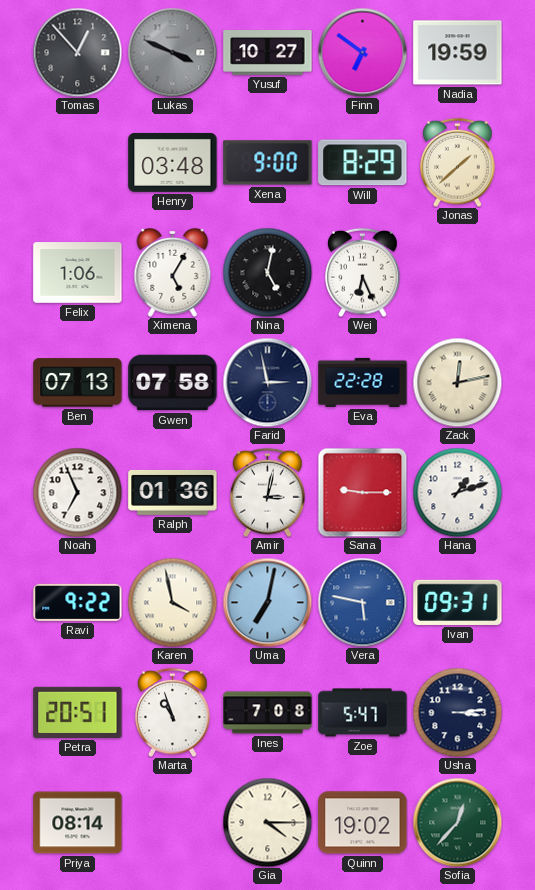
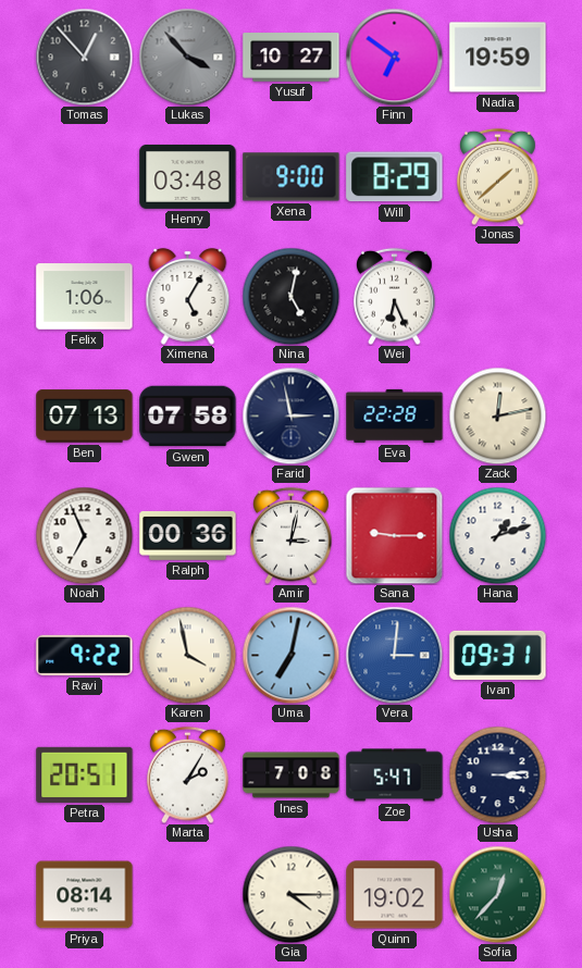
Lukas: 3:49 -> 3:53
Ralph: 01:36 -> 00:36
Vera: 5:47 -> 3:01
Marta: 10:57 -> 2:05
